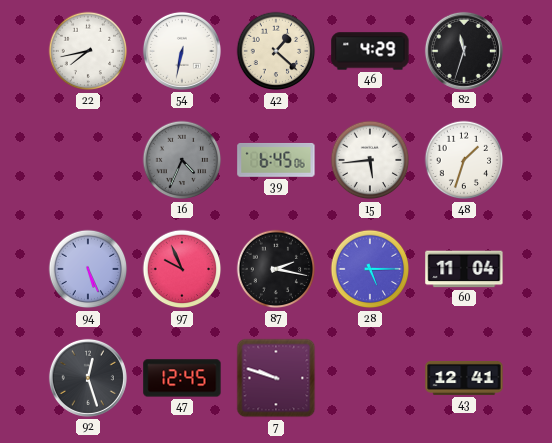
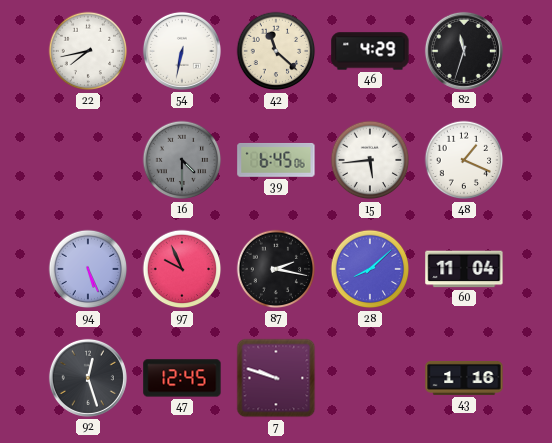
42: 1:22 -> 11:22
16: 4:34 -> 4:30
48: 1:33 -> 1:19
28: 5:15 -> 8:08
43: 12:41 -> 1:16
